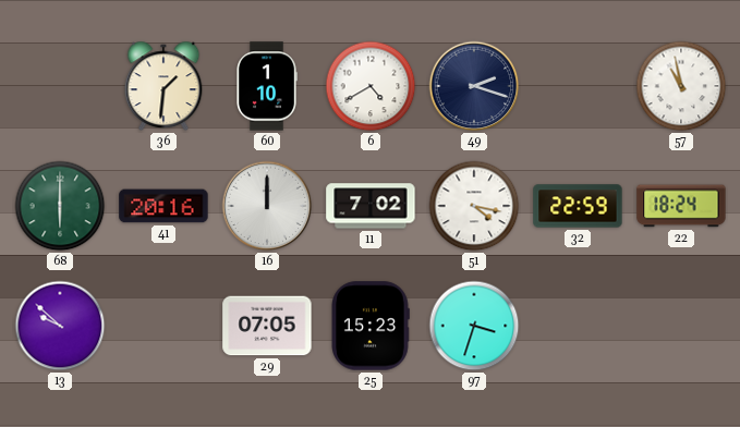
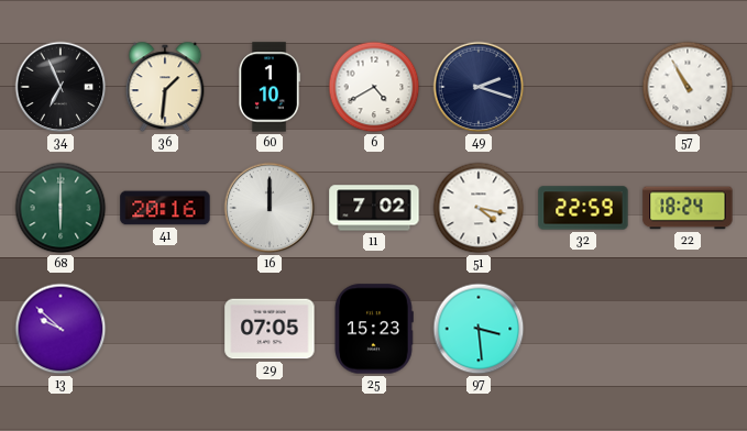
34: none -> 6:56
57: 10:58 -> 10:55
97: 3:33 -> 3:29
